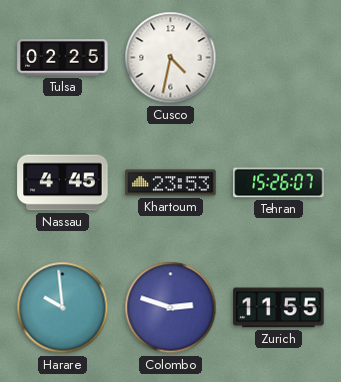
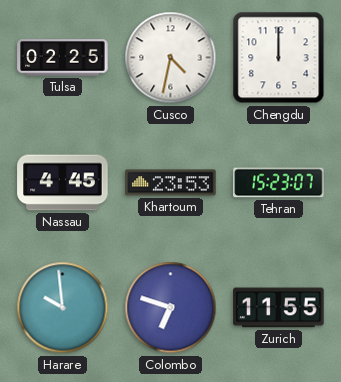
Chengdu: none -> 12:00
Tehran: 15:26 -> 15:23
Colombo: 2:48 -> 6:48
